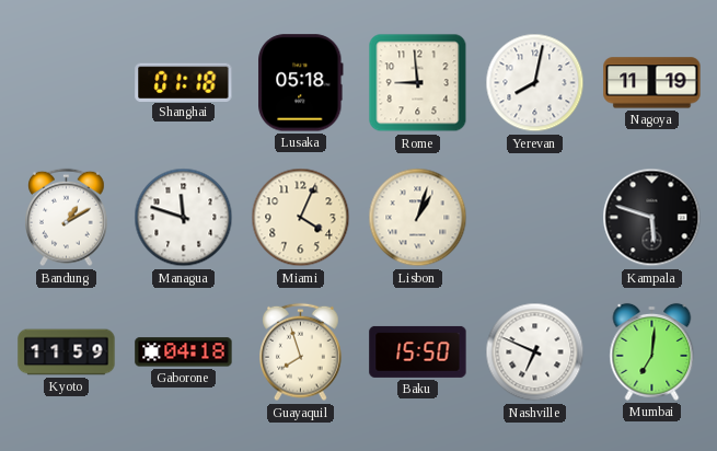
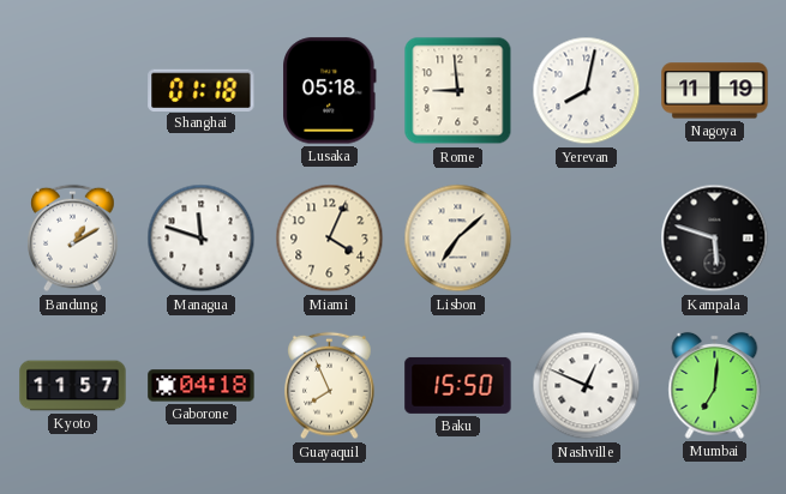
Lisbon: 1:03 -> 7:08
Kyoto: 11:59 -> 11:57
Guayaquil: 7:57 -> 7:56
Nashville: 6:49 -> 12:49
